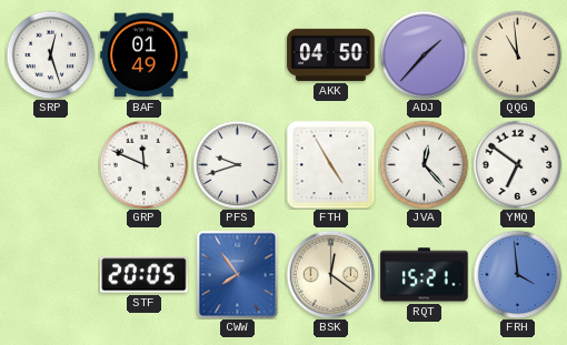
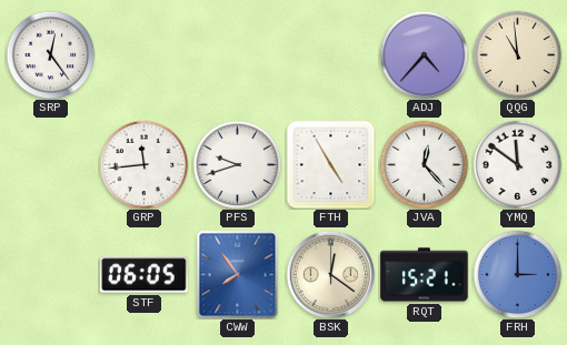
SRP: 12:27 -> 12:24
BAF: 01:49 -> none
AKK: 04:50 -> none
ADJ: 1:37 -> 4:37
GRP: 11:49 -> 11:44
YMQ: 6:51 -> 11:51
STF: 20:05 -> 06:05
FRH: 3:59 -> 3:00
